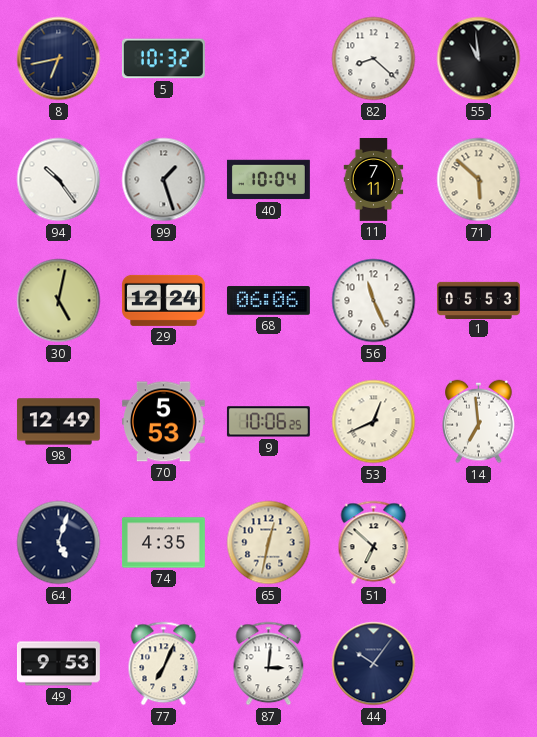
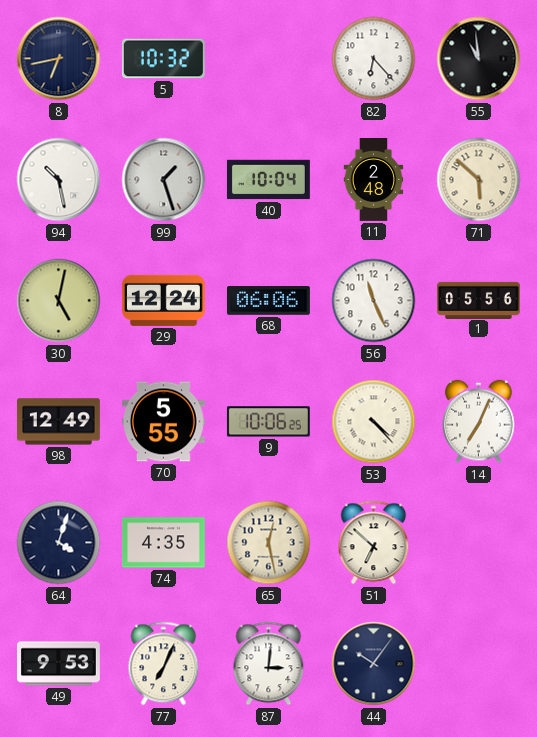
82: 8:22 -> 6:23
94: 10:24 -> 10:28
11: 7:11 -> 2:48
1: 05:53 -> 05:56
70: 5:53 -> 5:55
53: 12:41 -> 4:23
14: 6:59 -> 7:04
64: 5:03 -> 4:03
65: 12:32 -> 12:28
